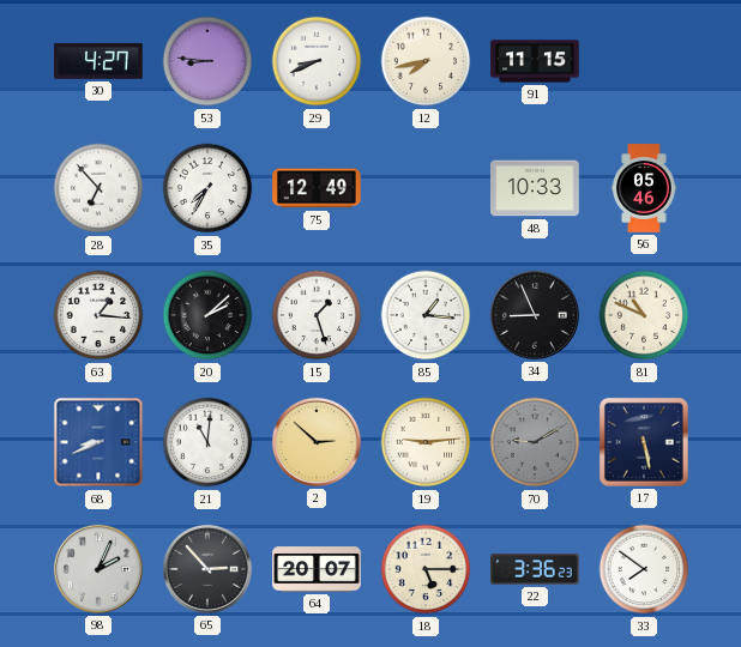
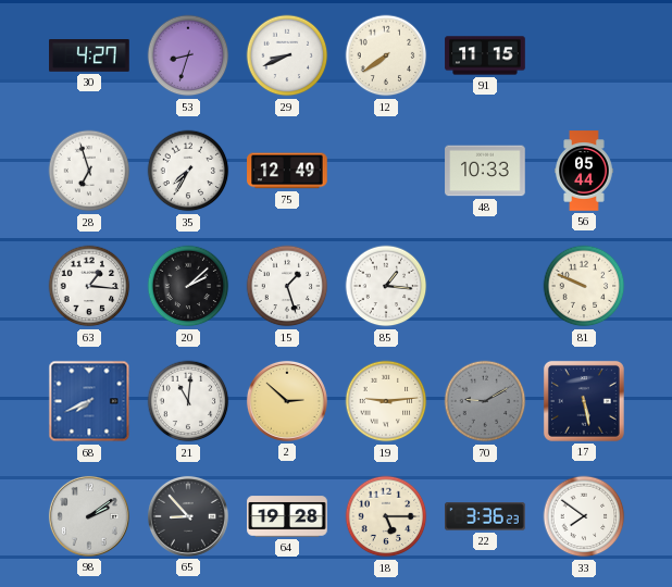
53: 8:46 -> 8:33
12: 7:43 -> 7:39
28: 6:53 -> 6:57
56: 05:46 -> 05:44
34: 8:56 -> none
81: 10:49 -> 9:49
68: 8:41 -> 7:41
98: 2:04 -> 2:09
65: 2:53 -> 8:53
64: 20:07 -> 19:28
